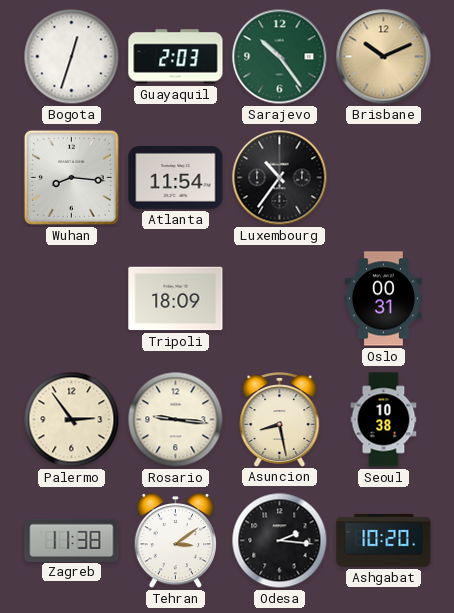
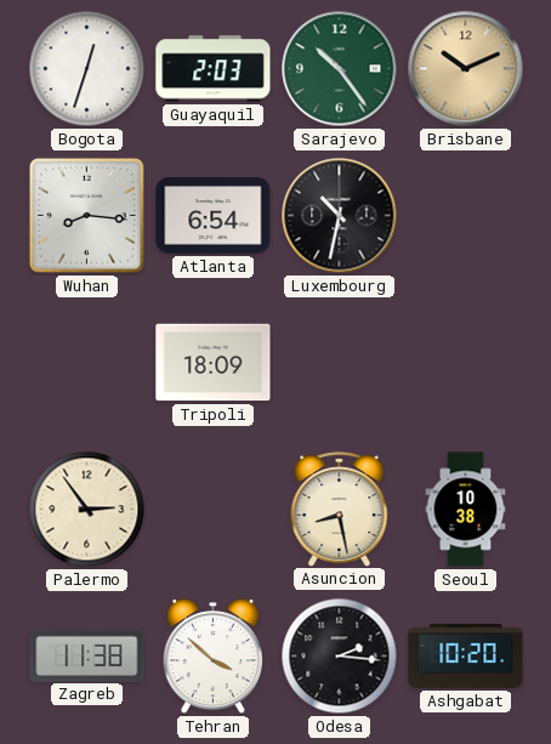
Atlanta: 11:54 -> 6:54
Luxembourg: 10:36 -> 10:32
Oslo: 00:31 -> none
Rosario: 9:16 -> none
Tehran: 3:09 -> 3:52
